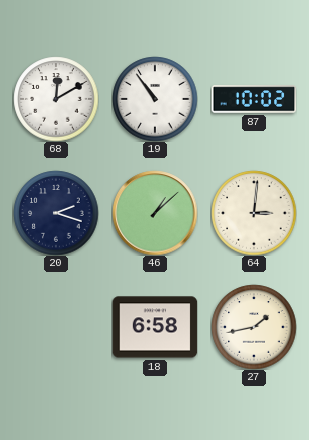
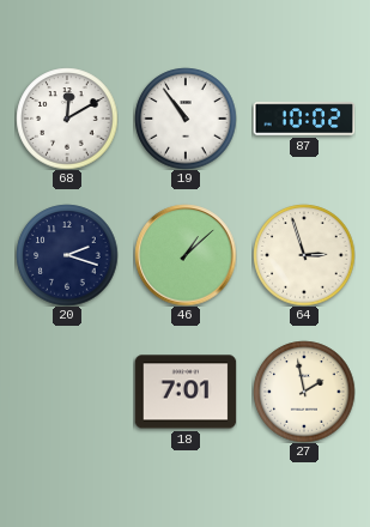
64: 3:01 -> 2:57
18: 6:58 -> 7:01
27: 1:43 -> 1:58
